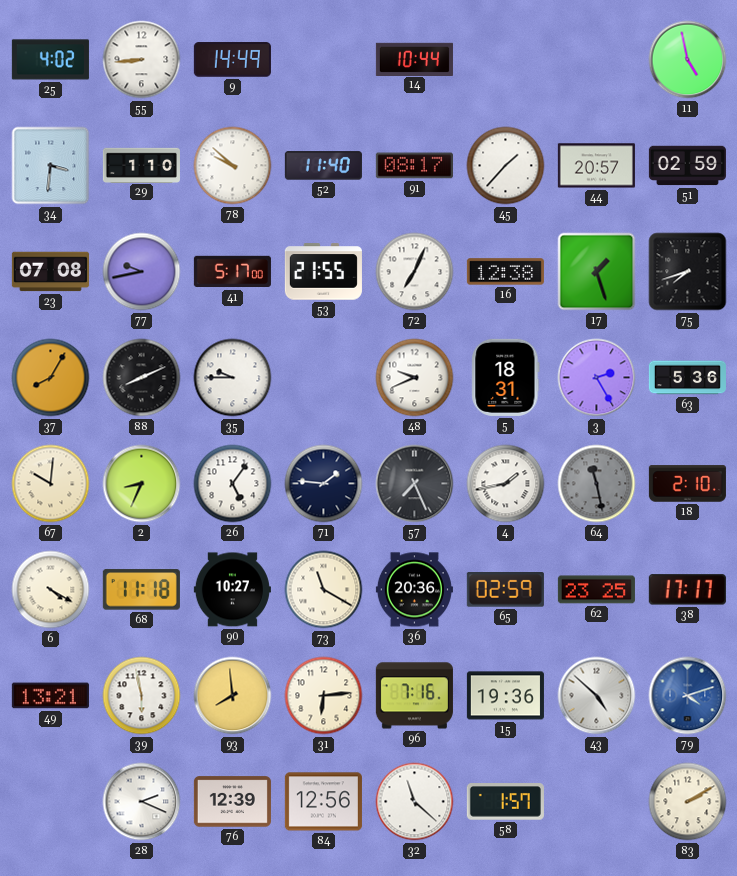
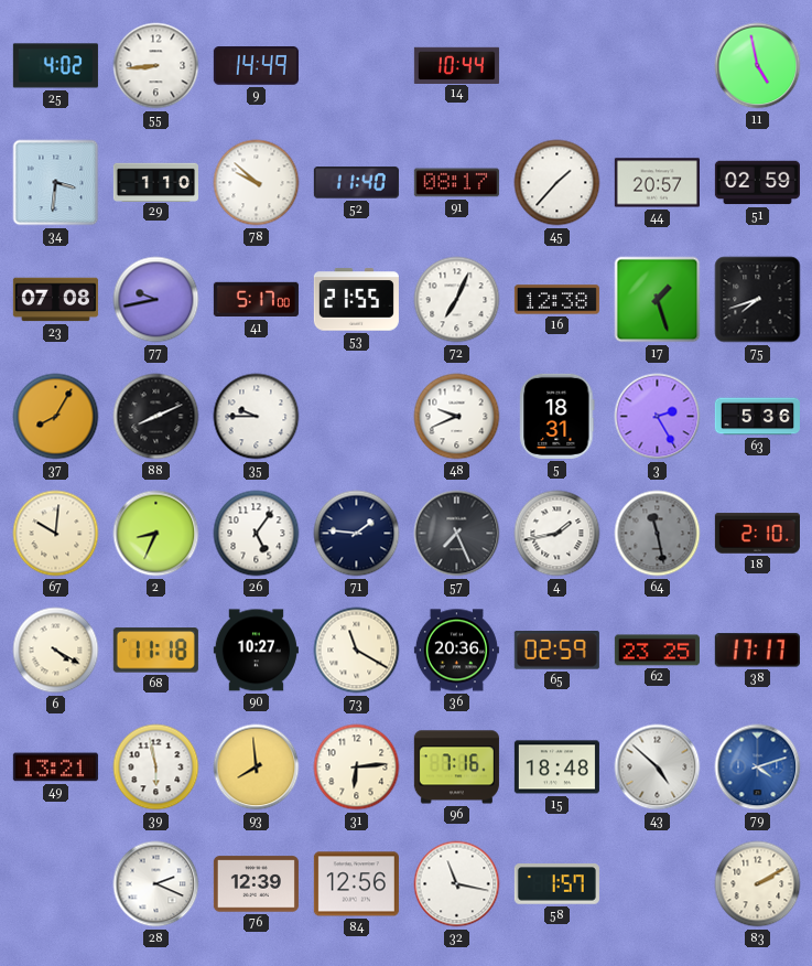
15: 19:36 -> 18:48
32: 11:22 -> 11:17
